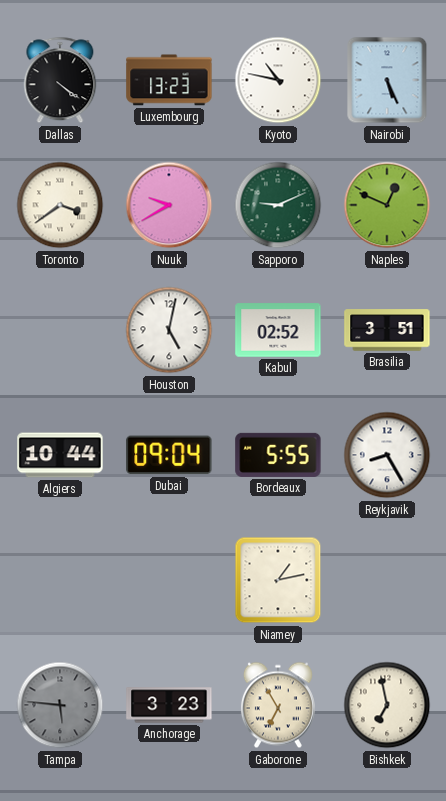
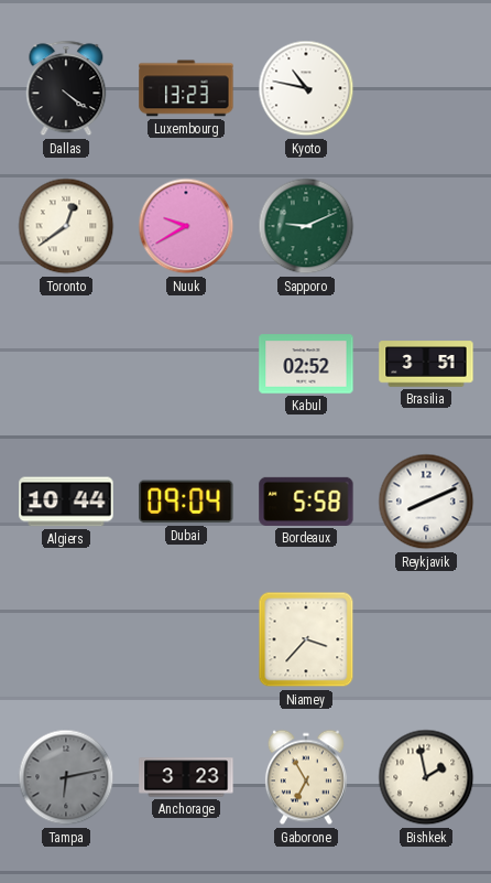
Nairobi: 5:26 -> none
Toronto: 3:39 -> 12:39
Naples: 12:49 -> none
Houston: 5:02 -> none
Bordeaux: 5:55 -> 5:58
Reykjavik: 8:25 -> 8:11
Niamey: 1:13 -> 3:37
Tampa: 5:46 -> 6:13
Bishkek: 6:58 -> 1:58
